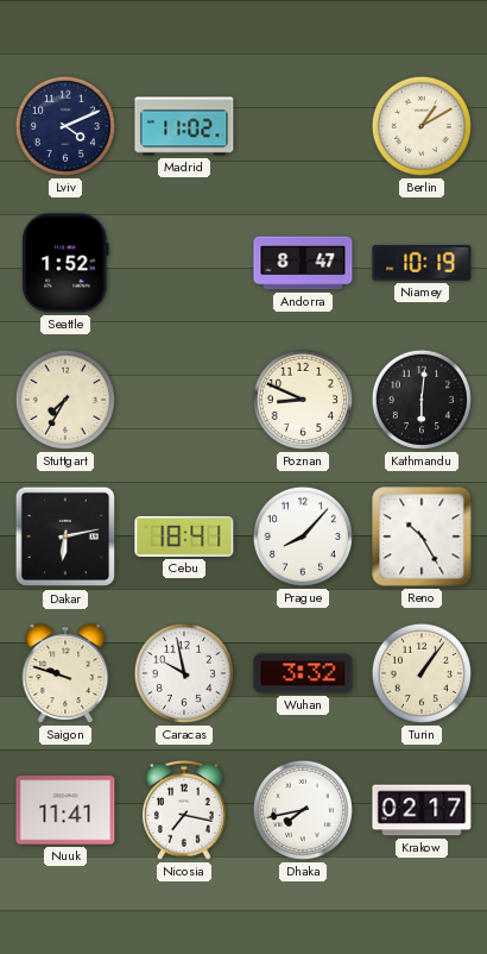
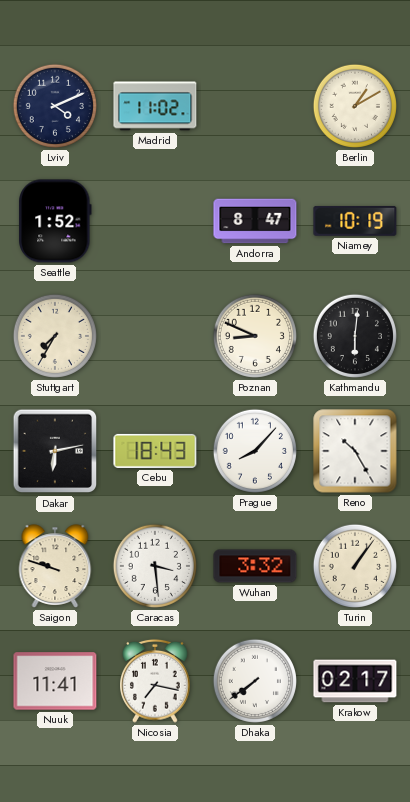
Cebu: 18:41 -> 18:43
Caracas: 9:58 -> 3:29
Dhaka: 7:43 -> 7:39
